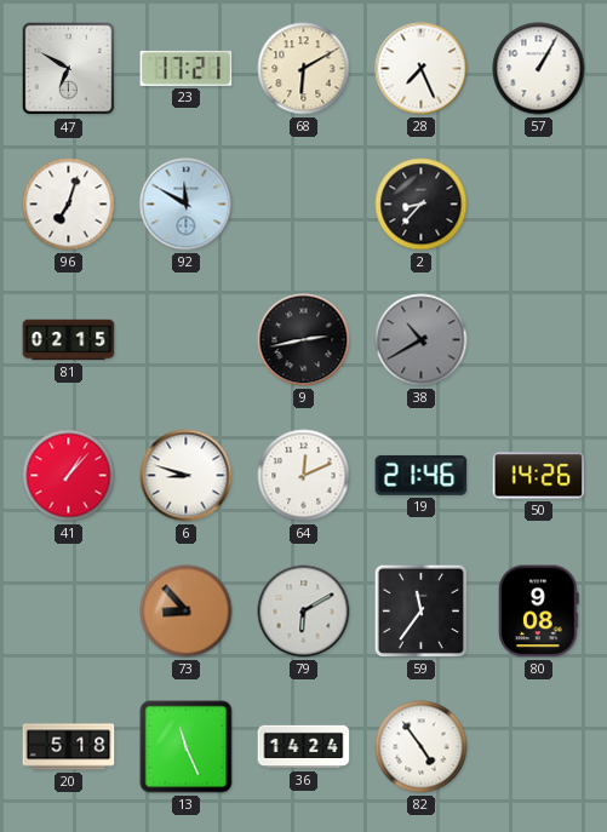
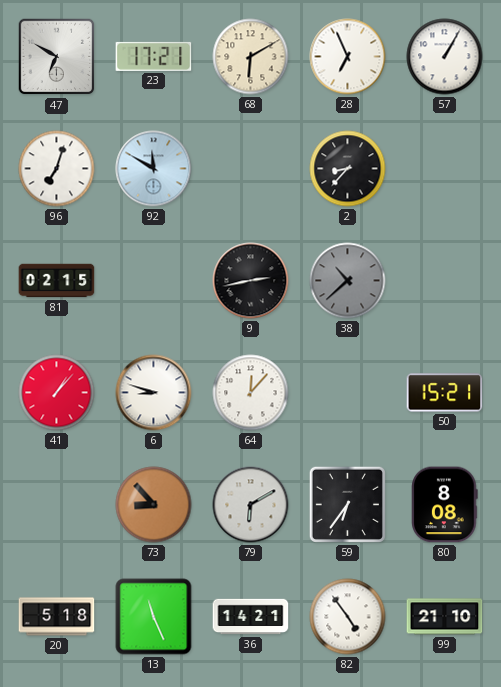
28: 7:26 -> 6:56
38: 10:40 -> 10:38
64: 12:11 -> 12:07
19: 21:46 -> none
50: 14:26 -> 15:21
59: 11:36 -> 6:36
80: 9:08 -> 8:08
36: 14:24 -> 14:21
99: none -> 21:10
